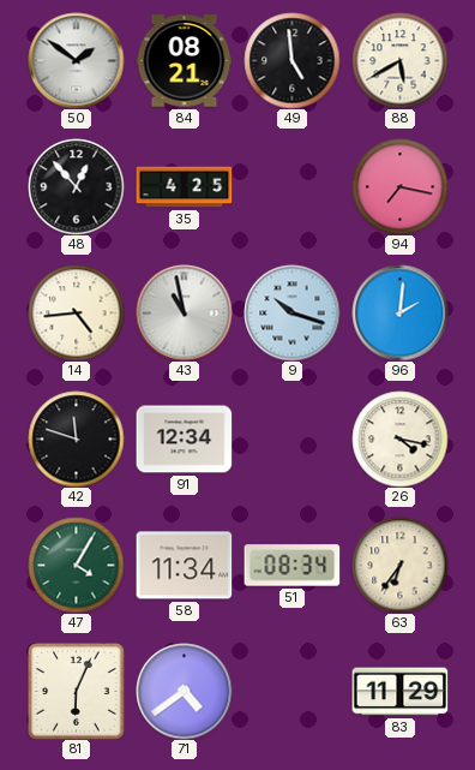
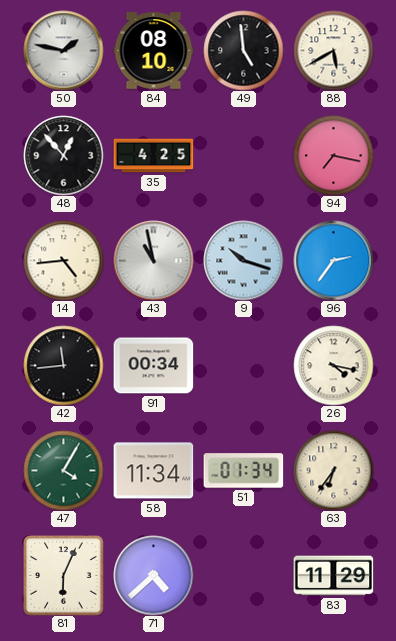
50: 1:51 -> 1:47
84: 08:21 -> 08:10
96: 2:01 -> 2:36
42: 11:48 -> 11:44
91: 12:34 -> 00:34
51: 08:34 -> 01:34
71: 4:39 -> 4:38
